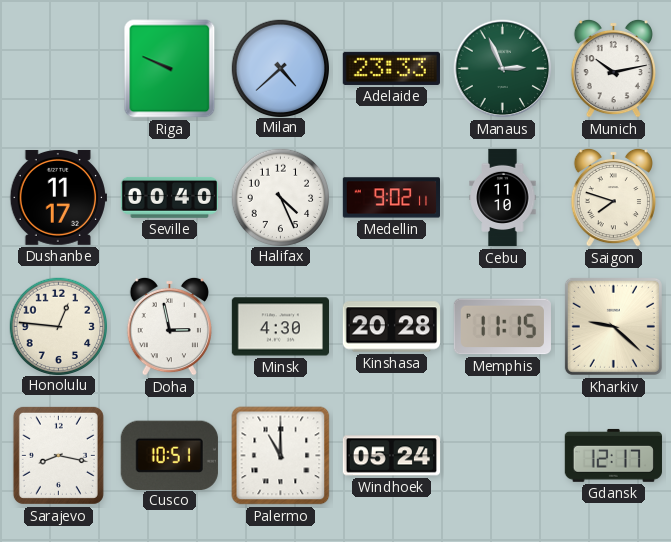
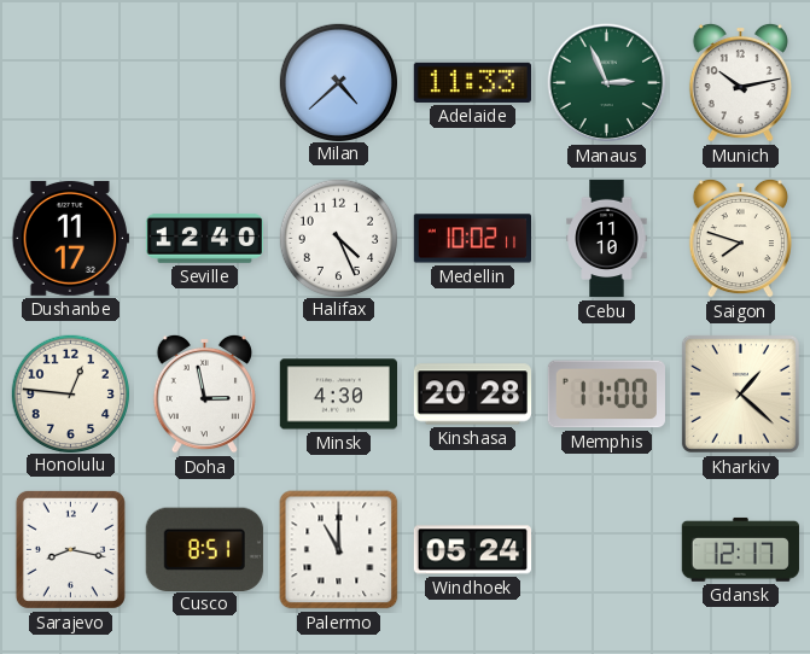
Riga: 9:49 -> none
Adelaide: 23:33 -> 11:33
Seville: 00:40 -> 12:40
Medellin: 9:02 -> 10:02
Memphis: 11:15 -> 11:00
Kharkiv: 9:22 -> 1:22
Cusco: 10:51 -> 8:51
